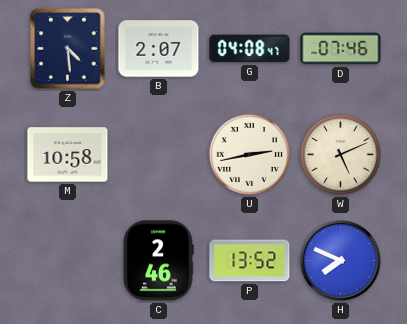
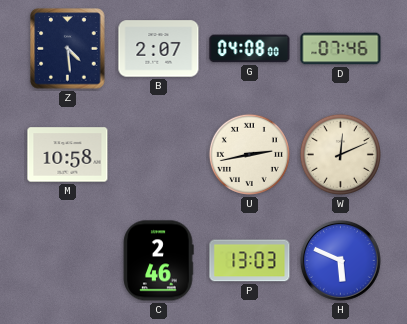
G: 04:08:47 -> 04:08:00
W: 5:11 -> 12:11
P: 13:52 -> 13:03
H: 7:49 -> 5:49
